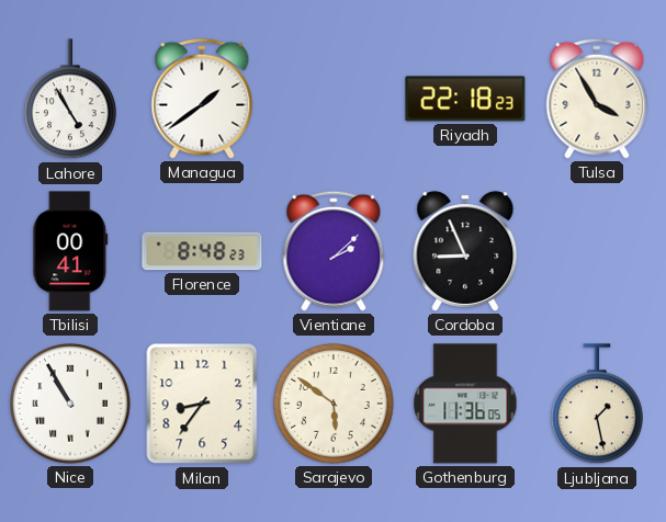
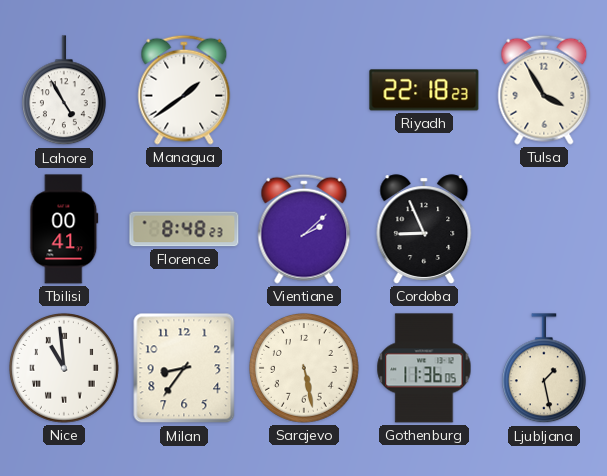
Nice: 10:55 -> 10:59
Sarajevo: 5:51 -> 5:28
